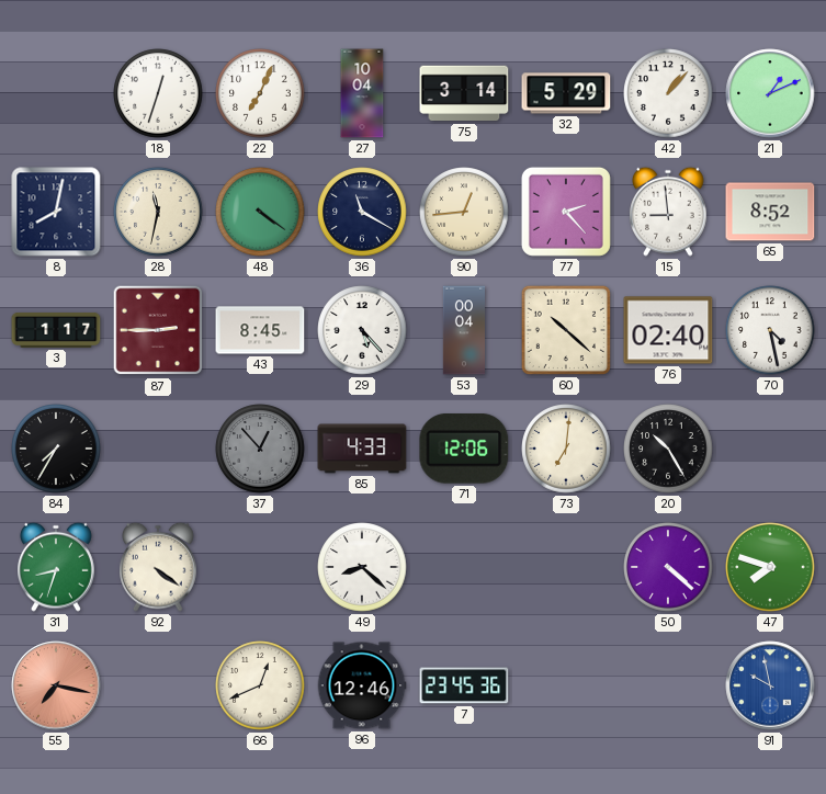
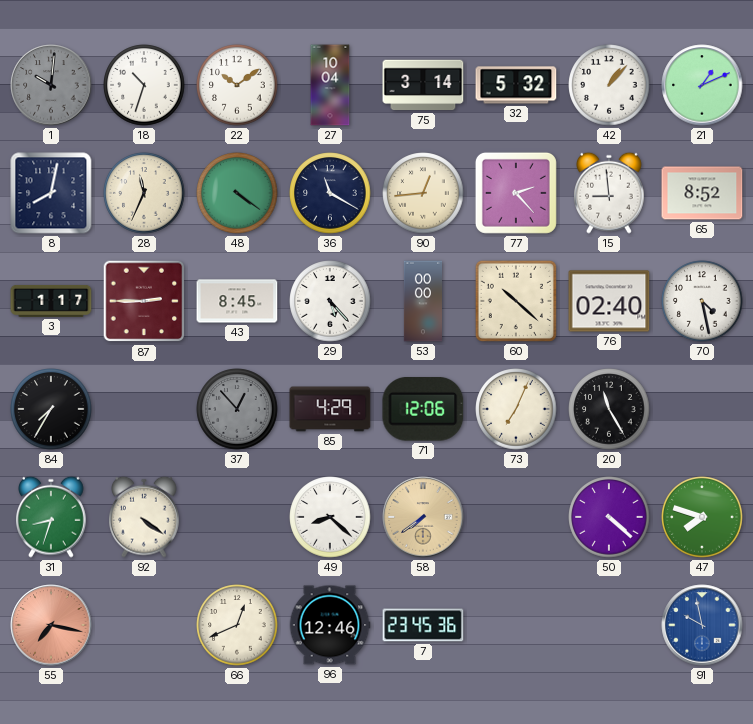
1: none -> 10:01
18: 12:33 -> 10:33
22: 7:04 -> 10:09
32: 5:29 -> 5:32
28: 11:32 -> 11:34
53: 00:04 -> 00:00
85: 4:33 -> 4:29
73: 7:01 -> 7:04
20: 10:25 -> 11:25
58: none -> 7:39
